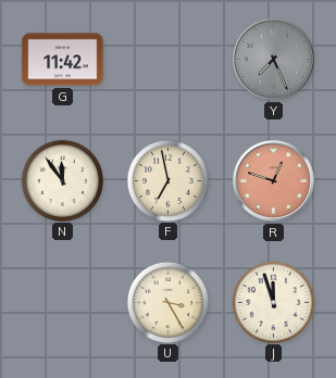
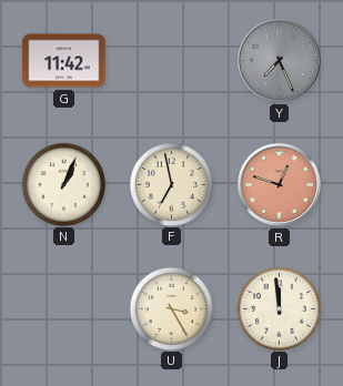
N: 11:54 -> 1:04
J: 11:57 -> 11:59
